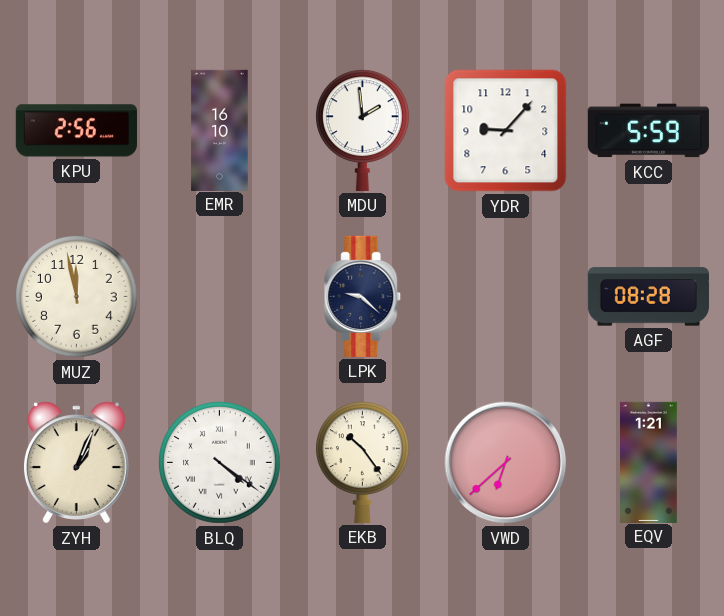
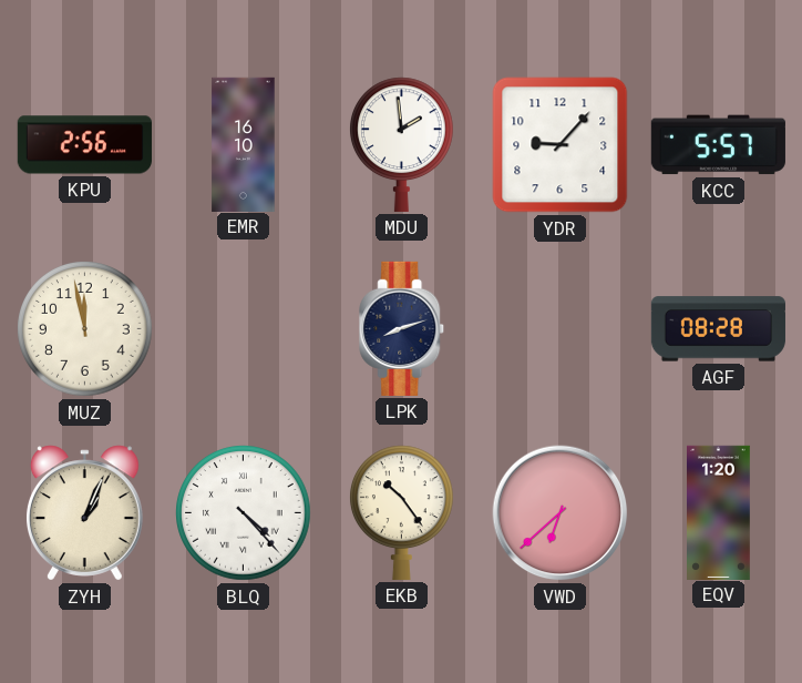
KCC: 5:59 -> 5:57
LPK: 9:22 -> 8:12
BLQ: 4:21 -> 4:23
EQV: 1:21 -> 1:20
